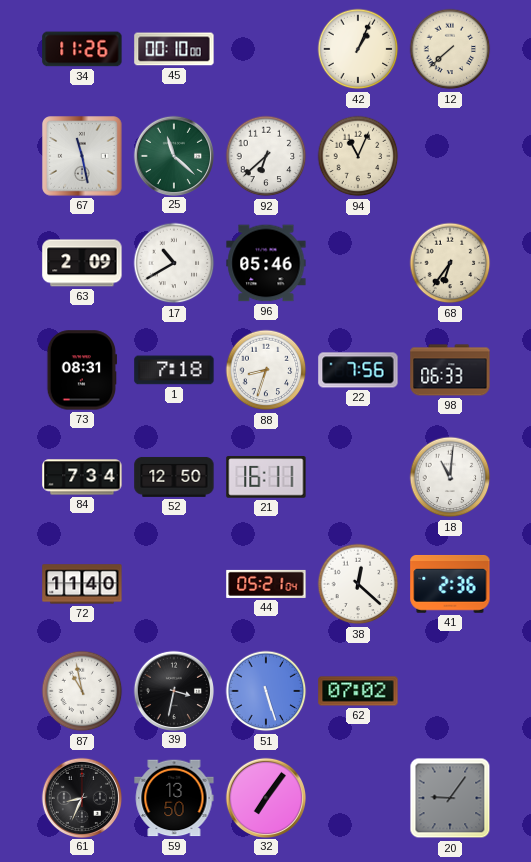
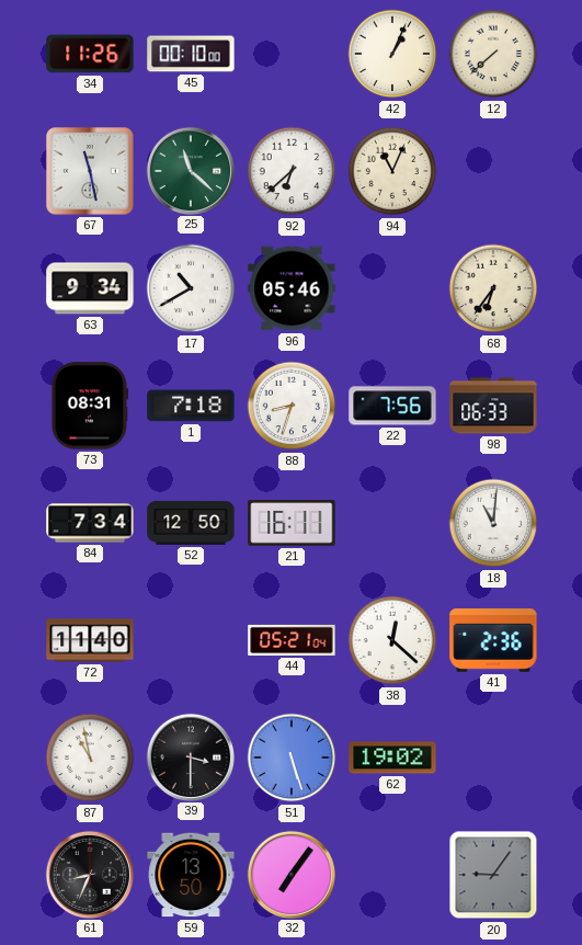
63: 2:09 -> 9:34
39: 3:32 -> 3:30
62: 07:02 -> 19:02
